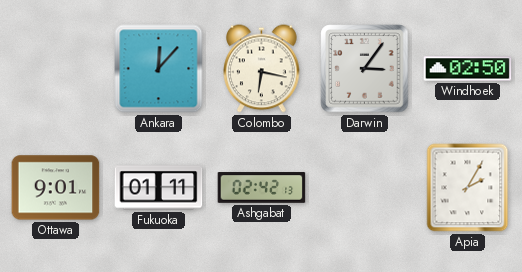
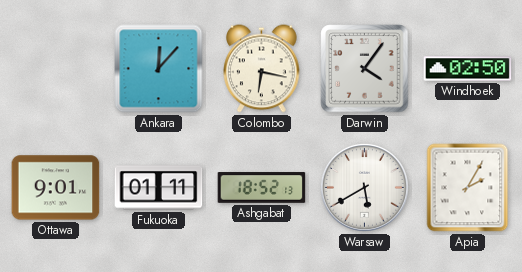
Darwin: 3:06 -> 4:06
Ashgabat: 02:42 -> 18:52
Warsaw: none -> 5:40
